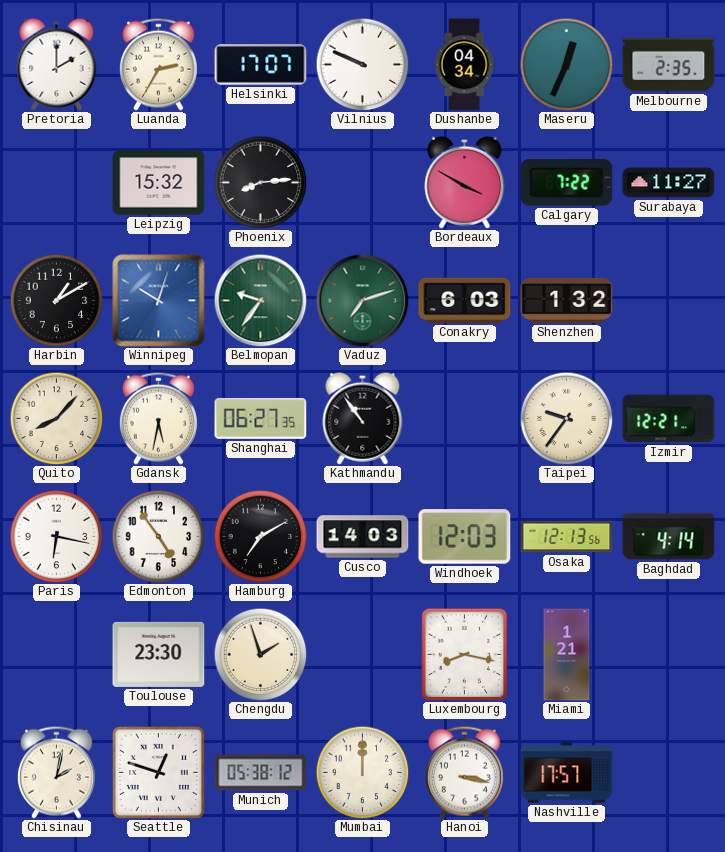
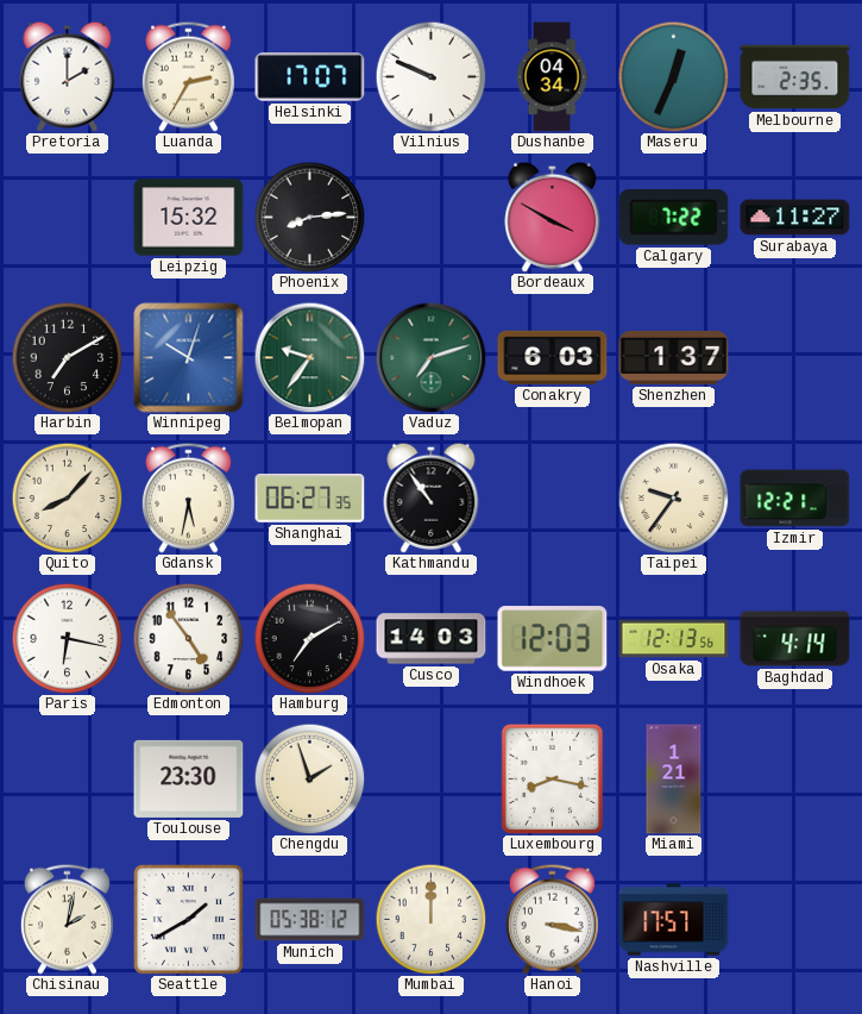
Harbin: 1:10 -> 7:10
Shenzhen: 1:32 -> 1:37
Seattle: 12:48 -> 1:40
